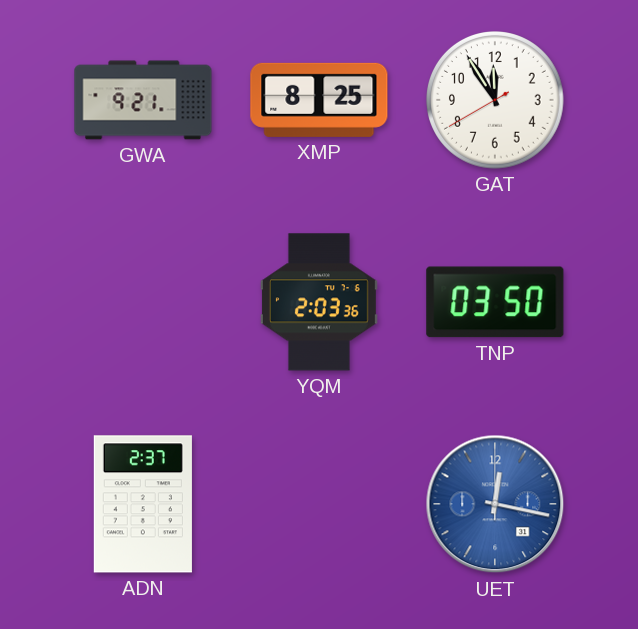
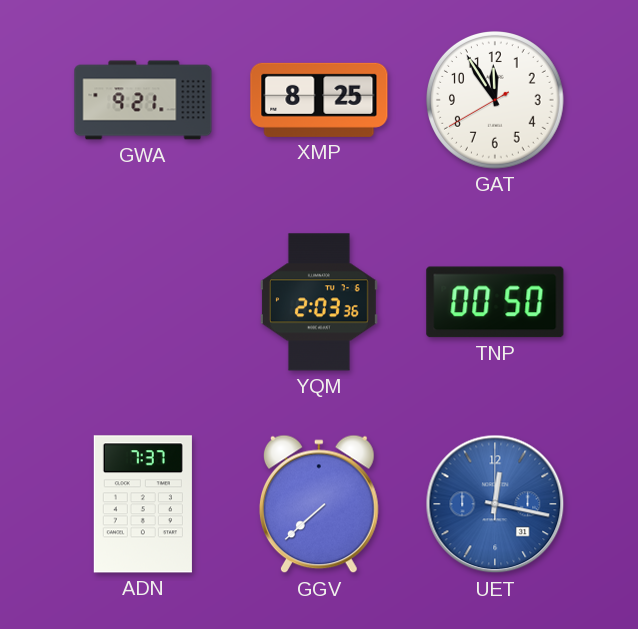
TNP: 03:50 -> 00:50
ADN: 2:37 -> 7:37
GGV: none -> 7:38
